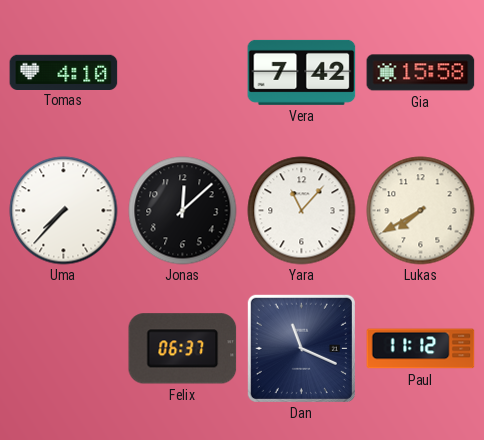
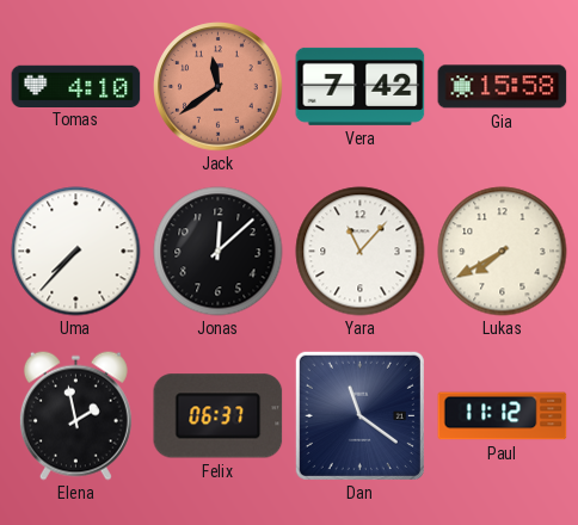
Jack: none -> 11:39
Elena: none -> 1:58
Dan: 11:19 -> 11:21
